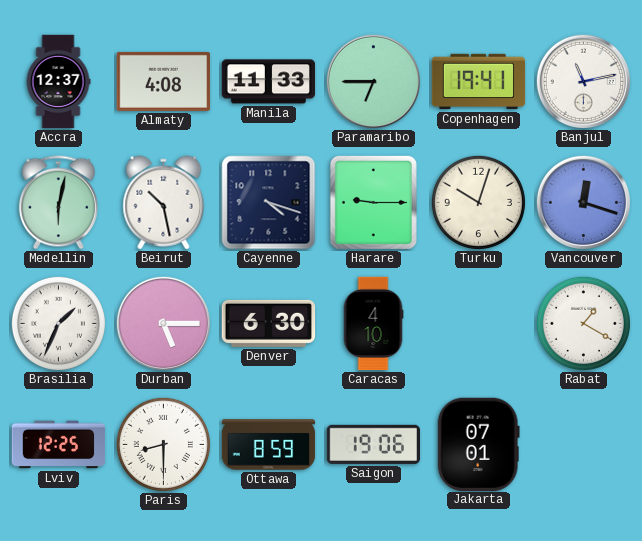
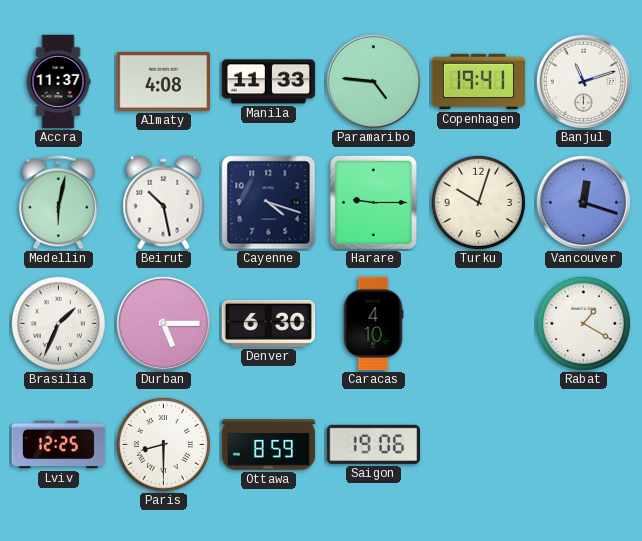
Accra: 12:37 -> 11:37
Paramaribo: 6:45 -> 4:46
Banjul: 11:13 -> 11:12
Jakarta: 07:01 -> none
